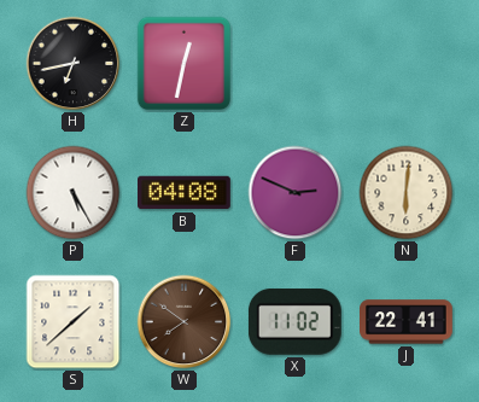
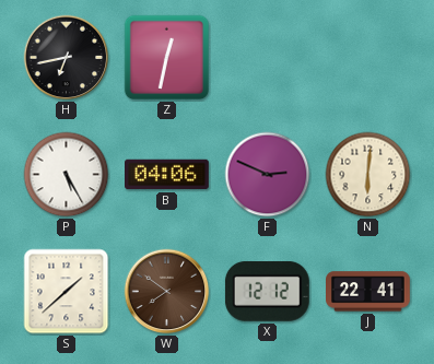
B: 04:08 -> 04:06
X: 11:02 -> 12:12
